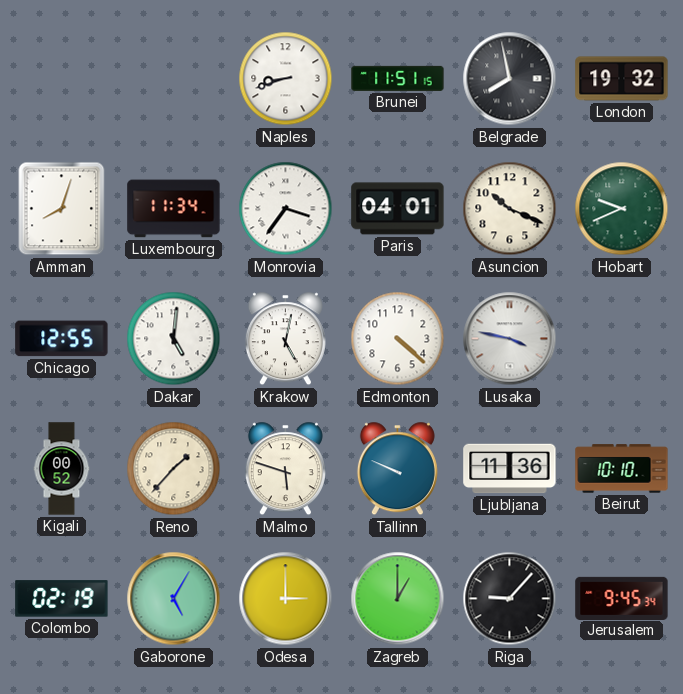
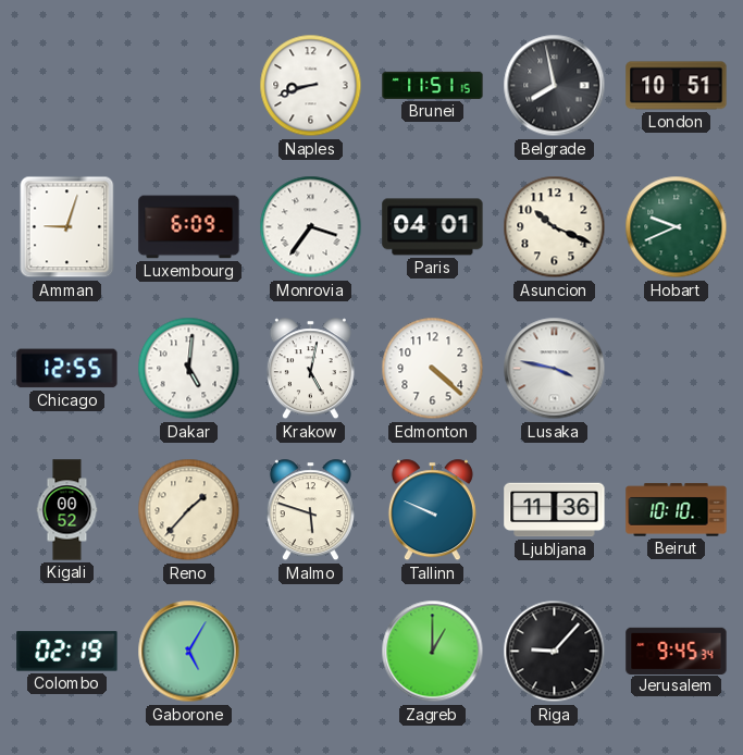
London: 19:32 -> 10:51
Amman: 8:03 -> 9:03
Luxembourg: 11:34 -> 6:09
Odesa: 3:00 -> none
